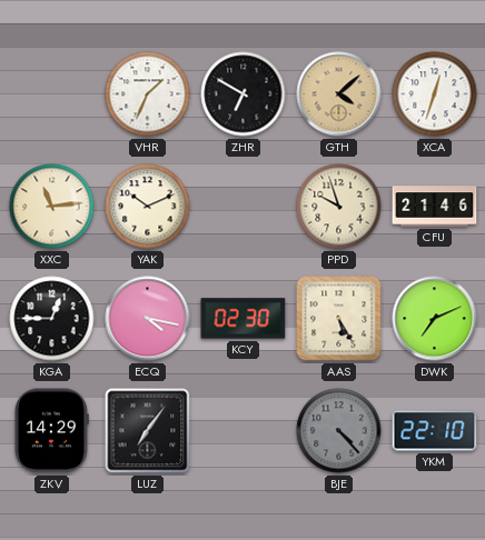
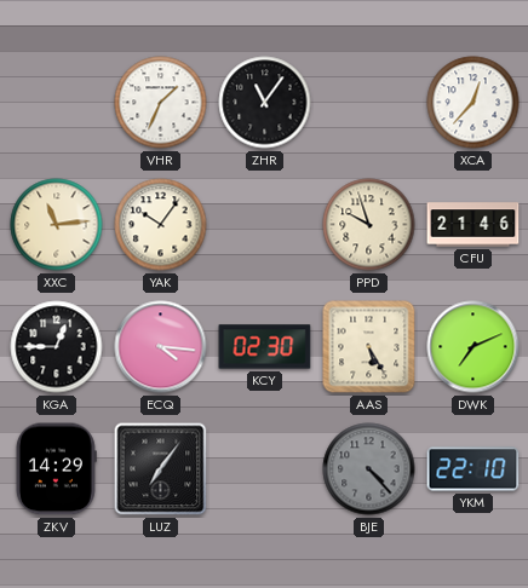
ZHR: 6:50 -> 11:06
GTH: 4:08 -> none
XCA: 12:33 -> 12:37
YAK: 10:11 -> 10:06
ECQ: 4:17 -> 4:16
